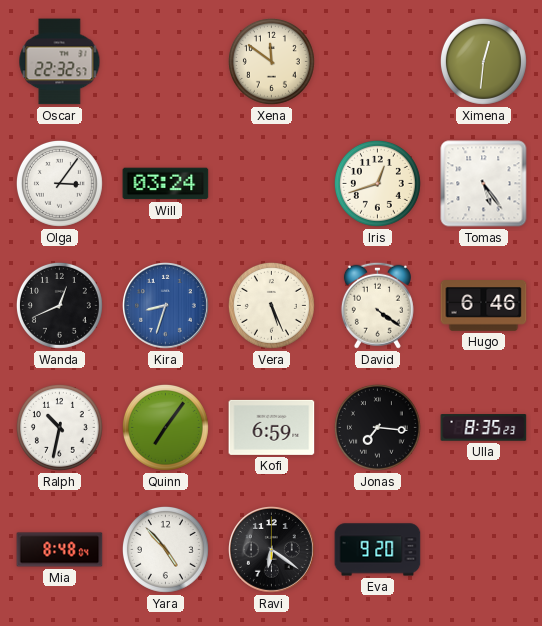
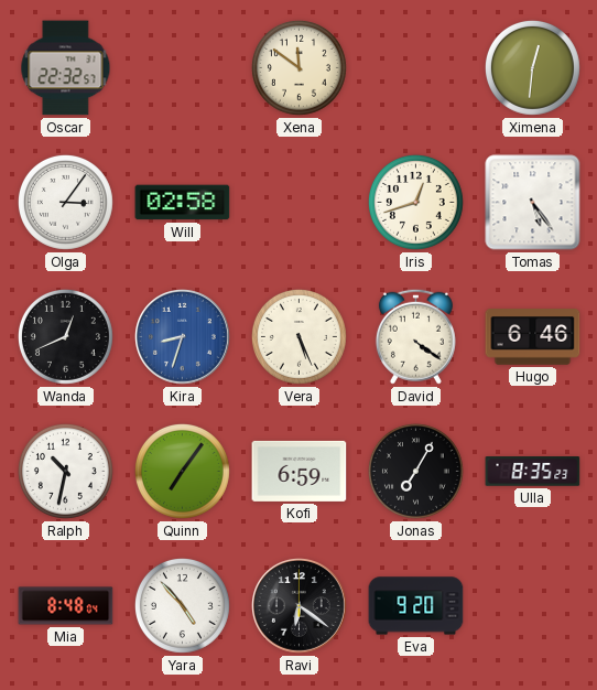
Will: 03:24 -> 02:58
Jonas: 7:16 -> 7:05
